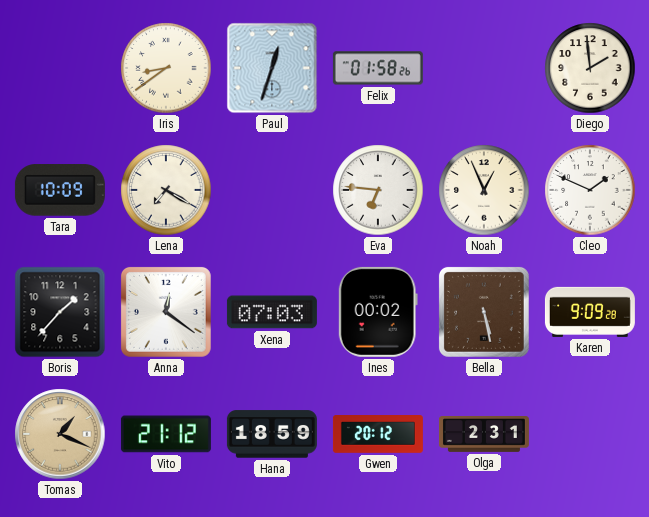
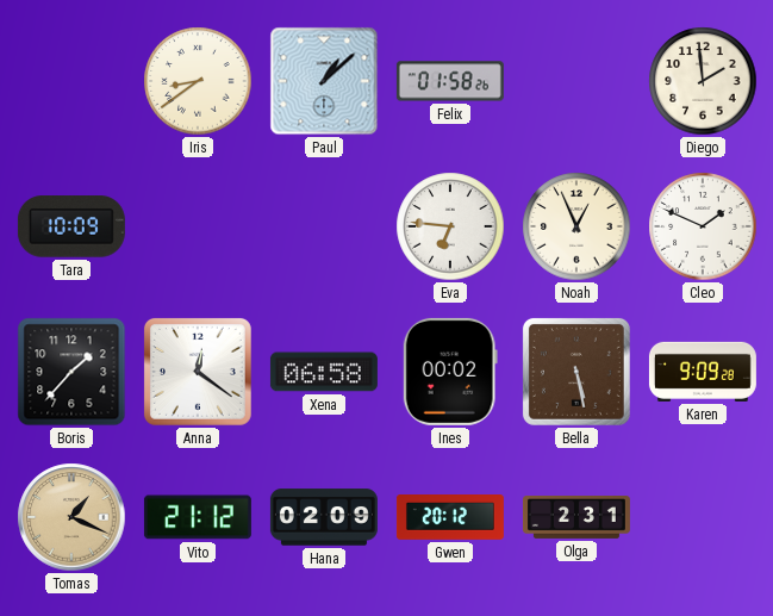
Paul: 12:33 -> 1:08
Lena: 7:20 -> none
Xena: 07:03 -> 06:58
Hana: 18:59 -> 02:09
